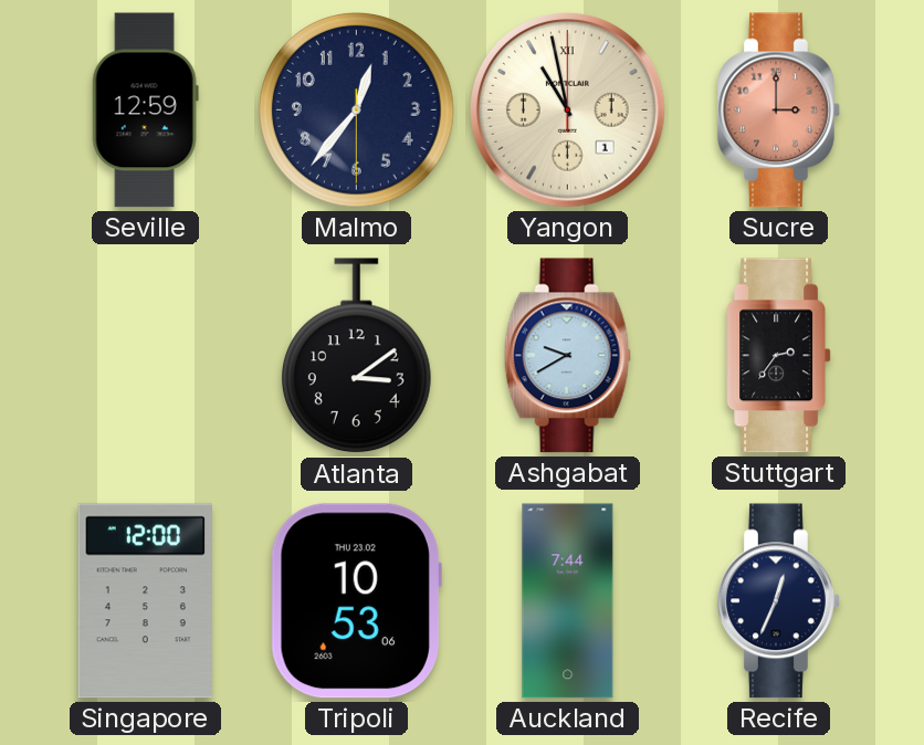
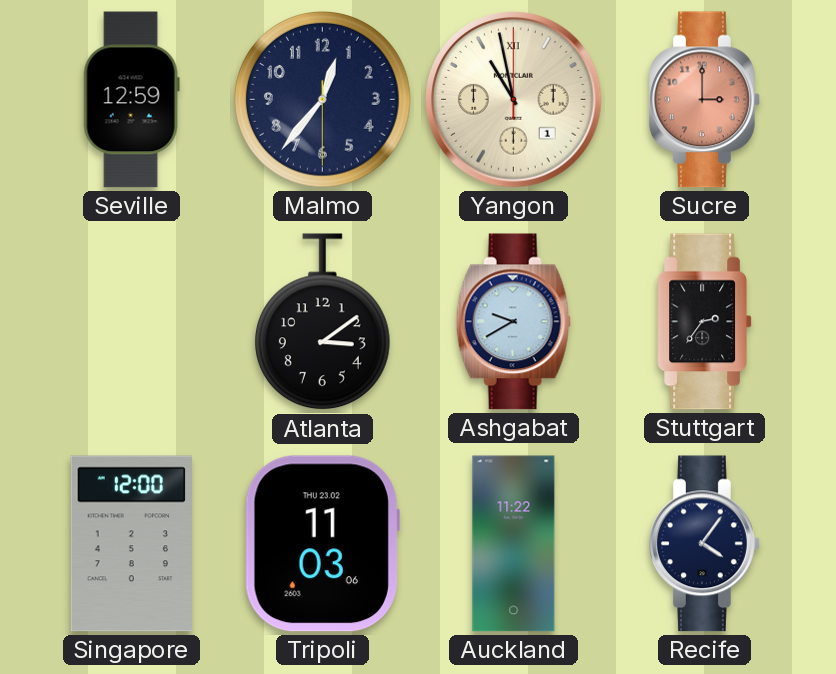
Tripoli: 10:53 -> 11:03
Auckland: 7:44 -> 11:22
Recife: 12:34 -> 4:06
